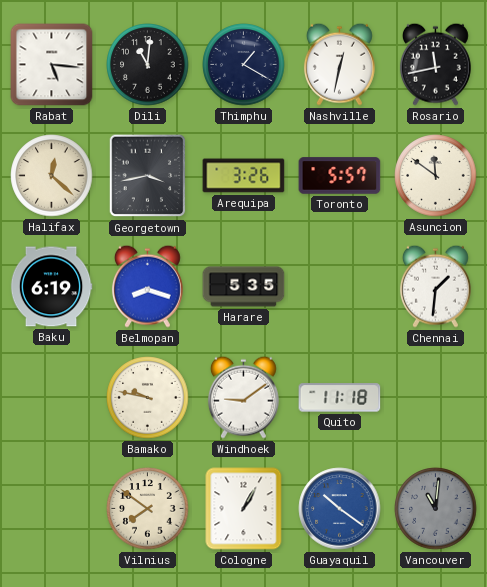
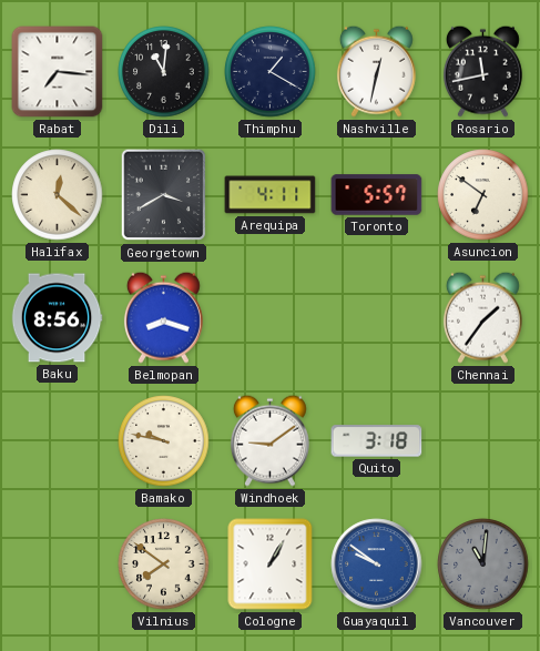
Rabat: 5:16 -> 7:16
Georgetown: 3:43 -> 3:40
Arequipa: 3:26 -> 4:11
Asuncion: 11:51 -> 6:51
Baku: 6:19 -> 8:56
Harare: 5:35 -> none
Chennai: 1:31 -> 1:36
Quito: 11:18 -> 3:18
Guayaquil: 10:21 -> 9:51
